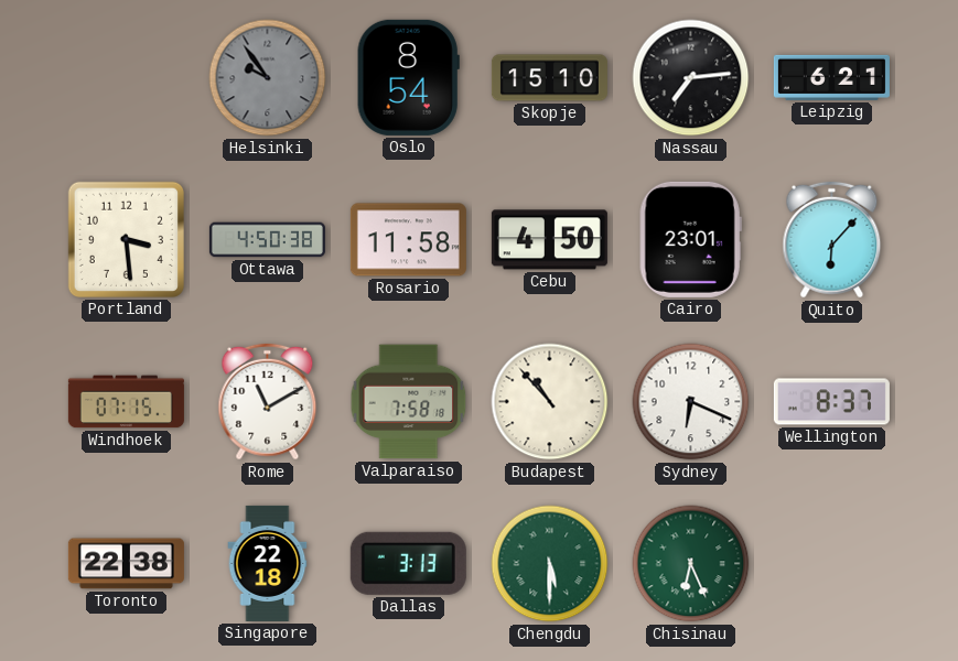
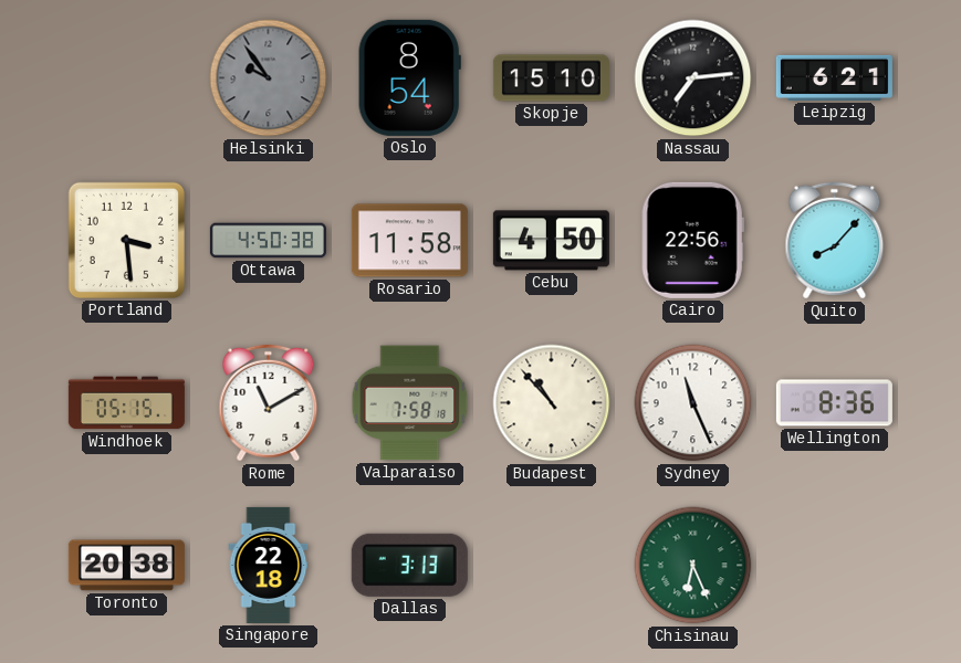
Cairo: 23:01 -> 22:56
Quito: 6:07 -> 8:07
Windhoek: 07:15 -> 05:15
Sydney: 6:19 -> 11:26
Wellington: 8:37 -> 8:36
Toronto: 22:38 -> 20:38
Chengdu: 5:30 -> none
